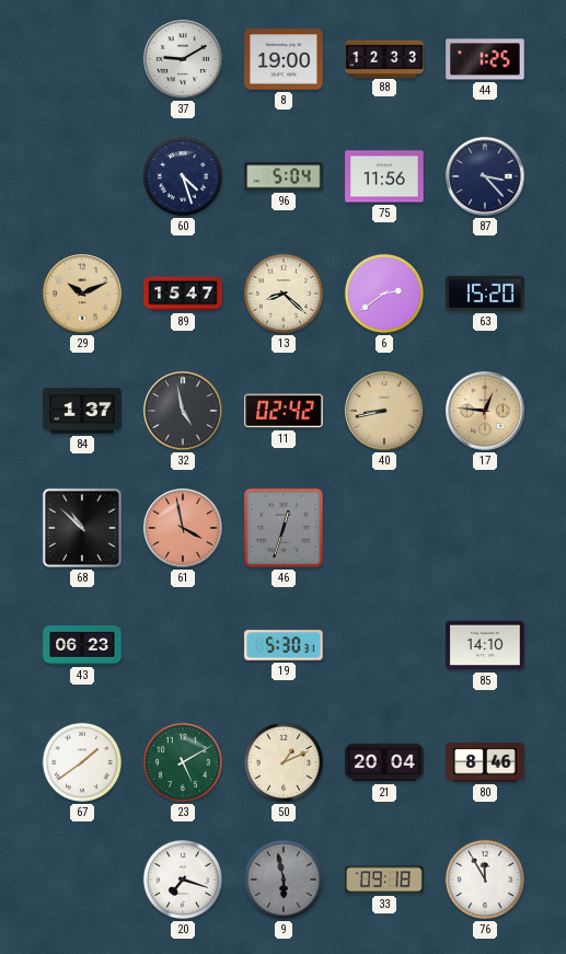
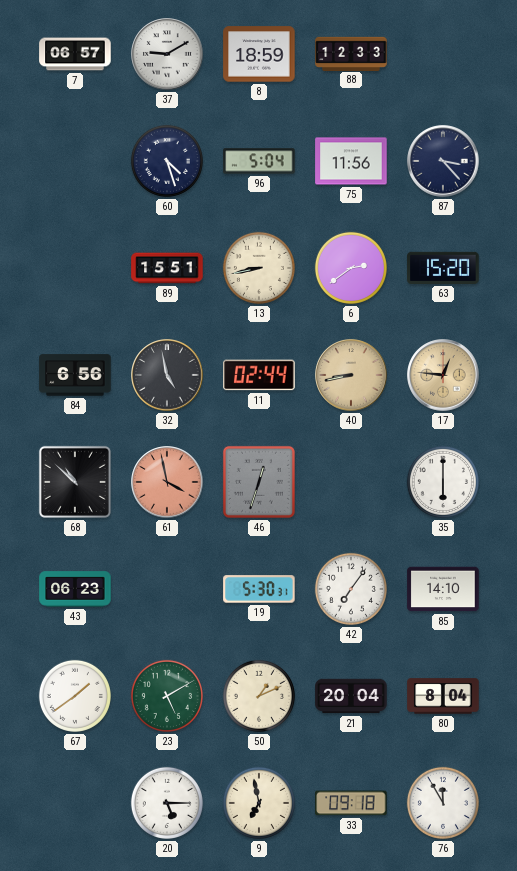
7: none -> 06:57
8: 19:00 -> 18:59
44: 1:25 -> none
29: 10:11 -> none
89: 15:47 -> 15:51
13: 8:22 -> 8:43
84: 1:37 -> 6:56
11: 02:42 -> 02:44
35: none -> 6:00
42: none -> 7:06
80: 8:46 -> 8:04
20: 7:18 -> 5:15
9: 5:58 -> 6:58
9 dial: grey -> cream
